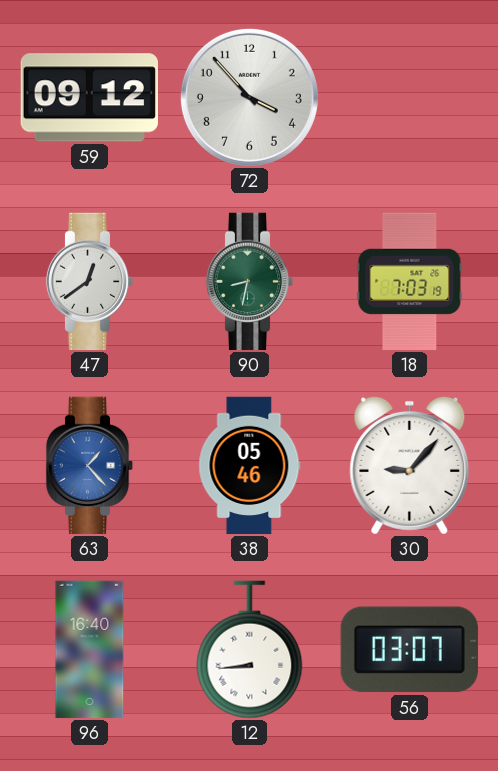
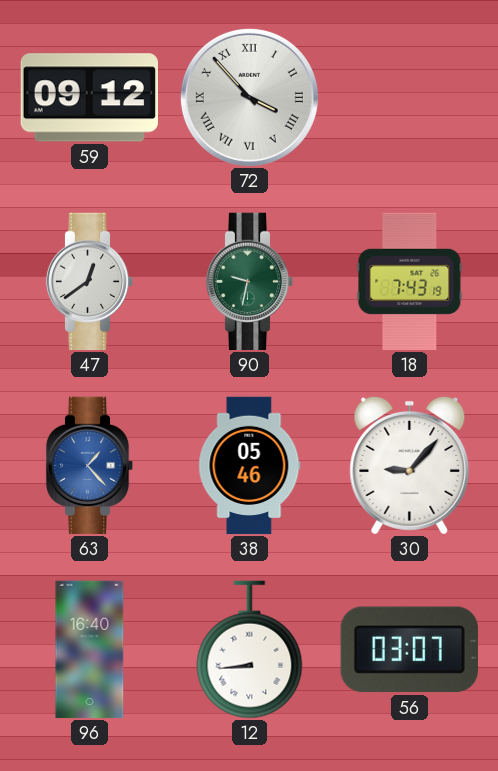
72 numerals: Arabic -> Roman
90: 8:32 -> 9:32
18: 7:03 -> 7:43
